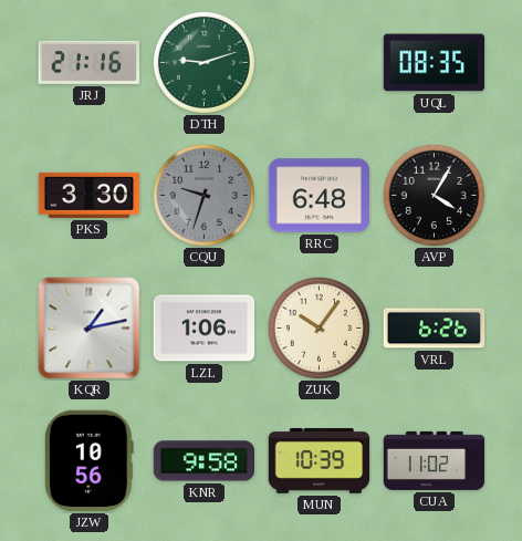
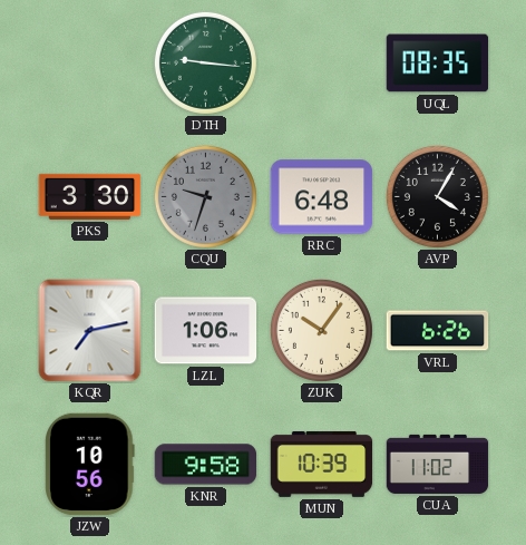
JRJ: 21:16 -> none
DTH: 9:12 -> 9:16
KQR: 1:13 -> 7:13
